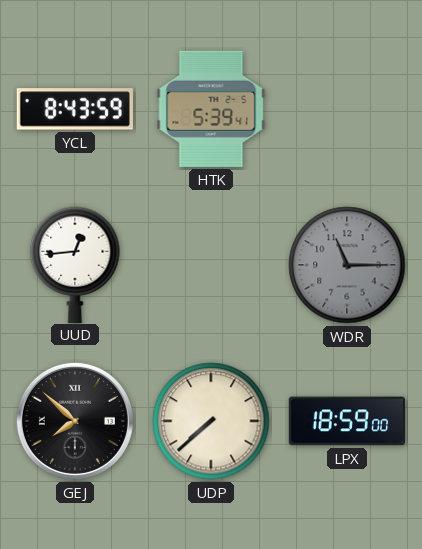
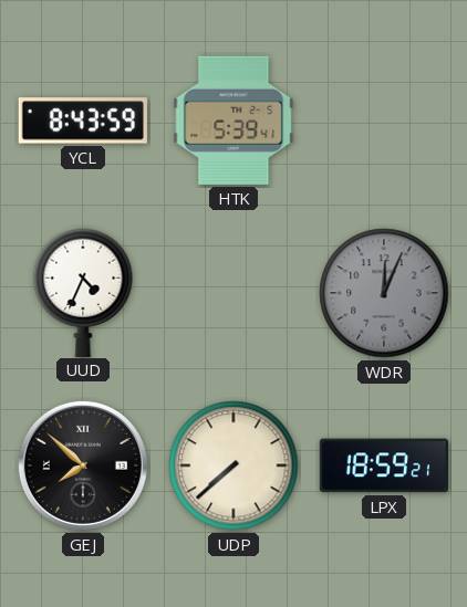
UUD: 12:44 -> 4:34
WDR: 11:15 -> 12:04
LPX: 18:59:00 -> 18:59:21
